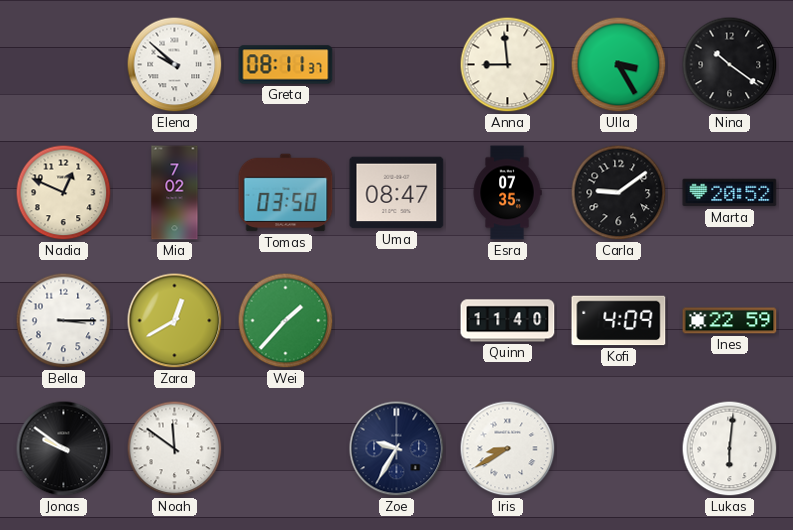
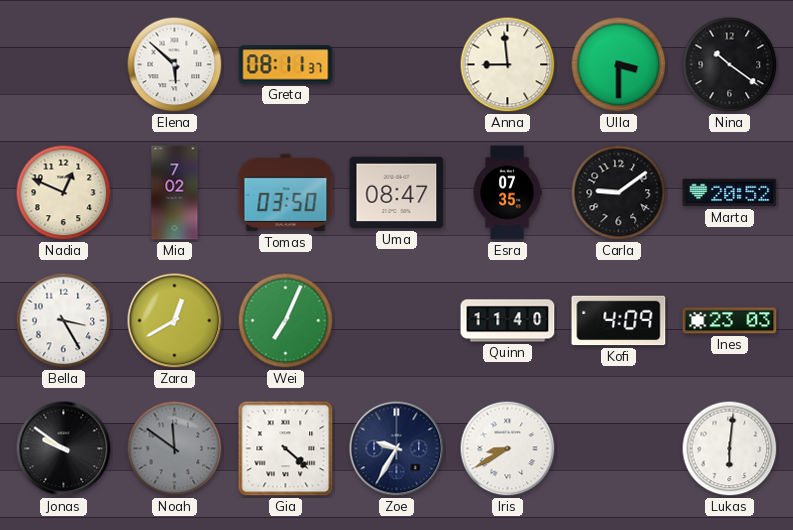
Elena: 9:52 -> 5:52
Ulla: 3:25 -> 3:30
Bella: 3:15 -> 3:25
Wei: 1:37 -> 7:04
Ines: 22:59 -> 23:03
Noah dial: white -> grey
Gia: none -> 4:22
